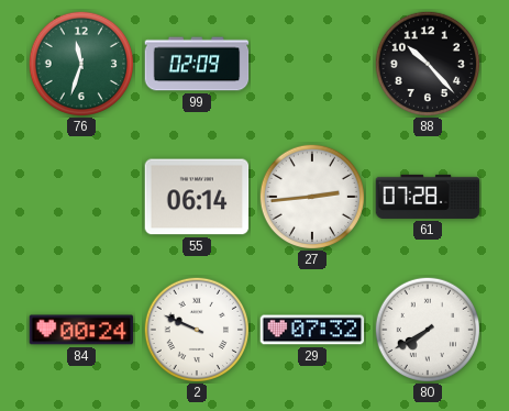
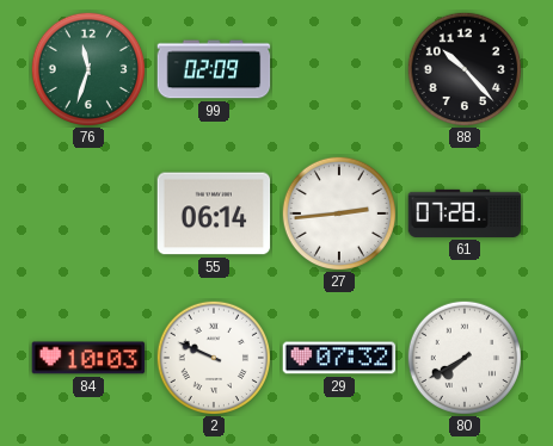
84: 00:24 -> 10:03
